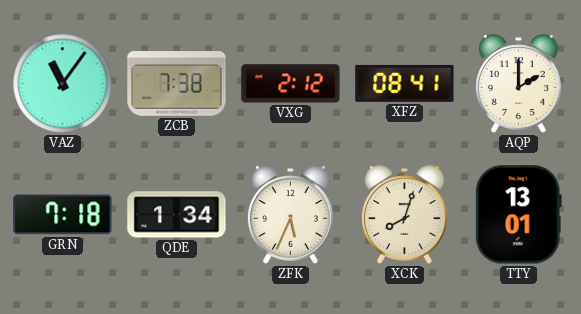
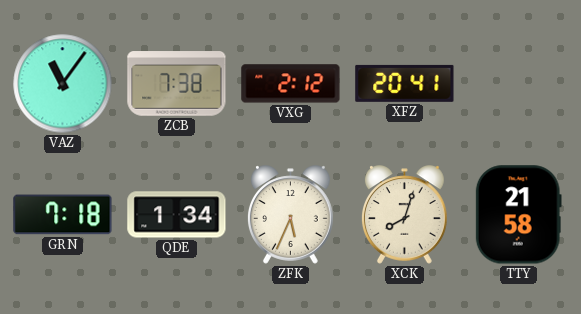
XFZ: 08:41 -> 20:41
AQP: 2:00 -> none
TTY: 13:01 -> 21:58
